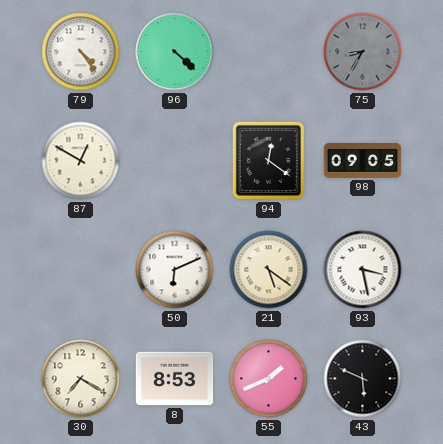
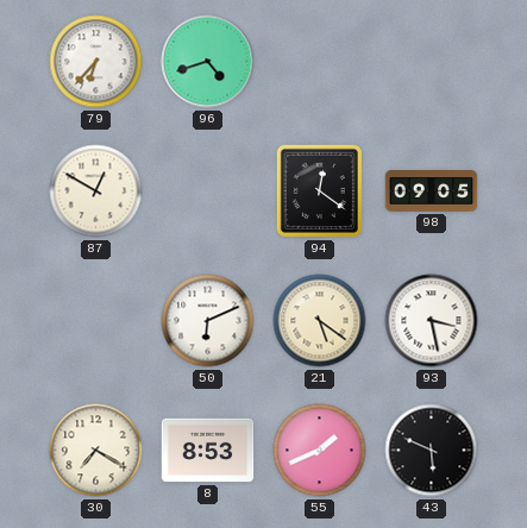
79: 4:24 -> 6:37
96: 4:22 -> 4:42
75: 8:35 -> none
